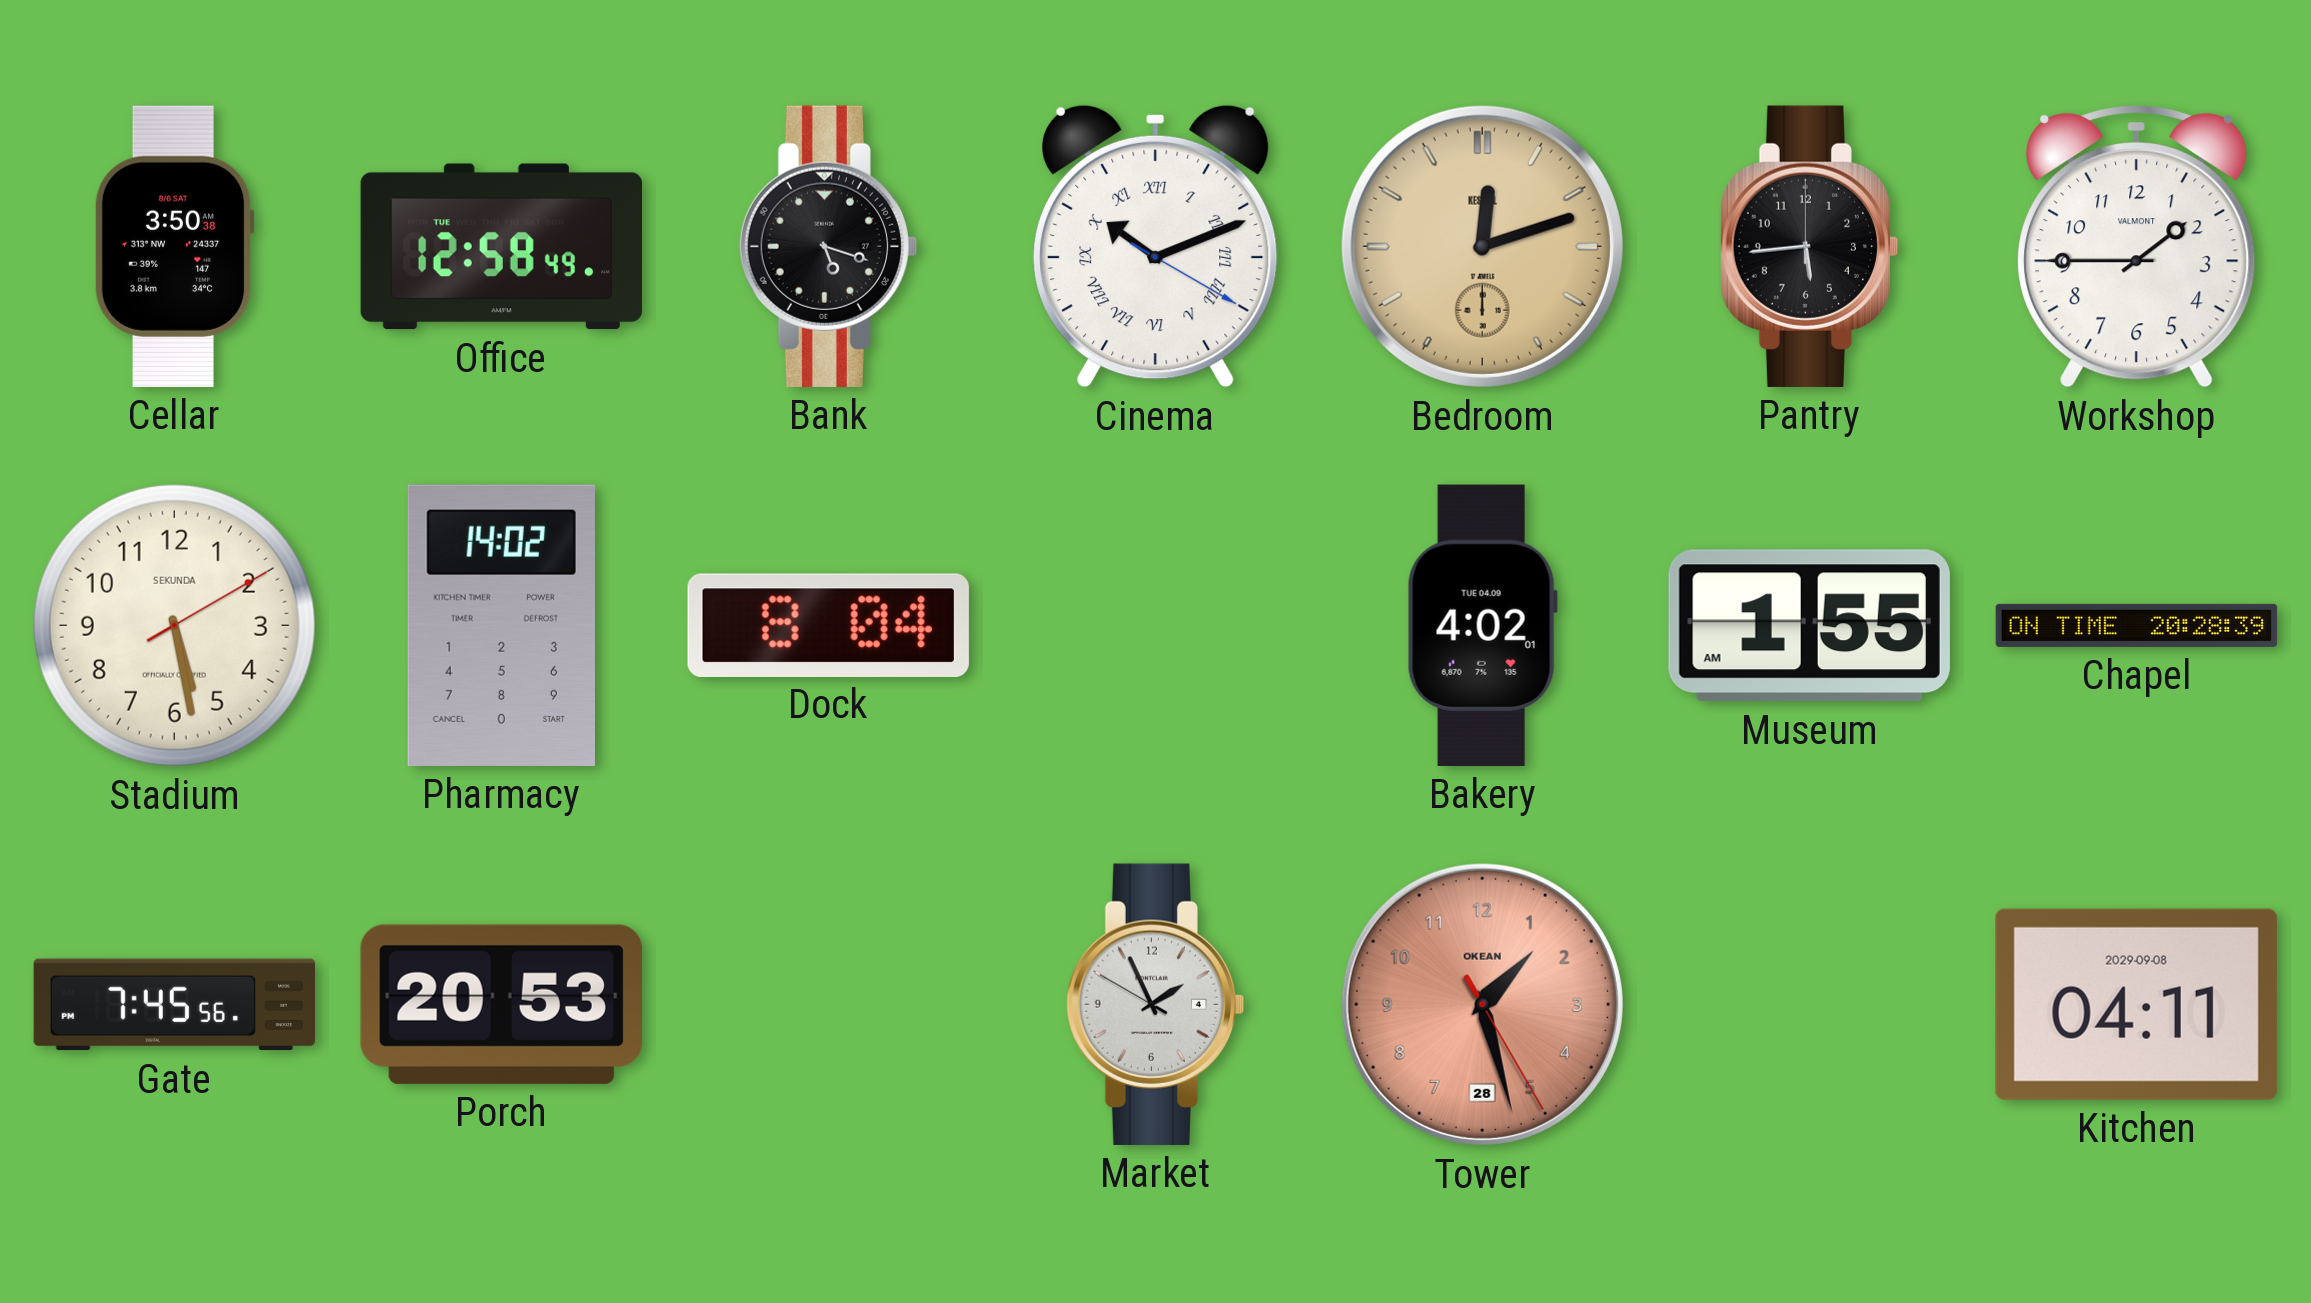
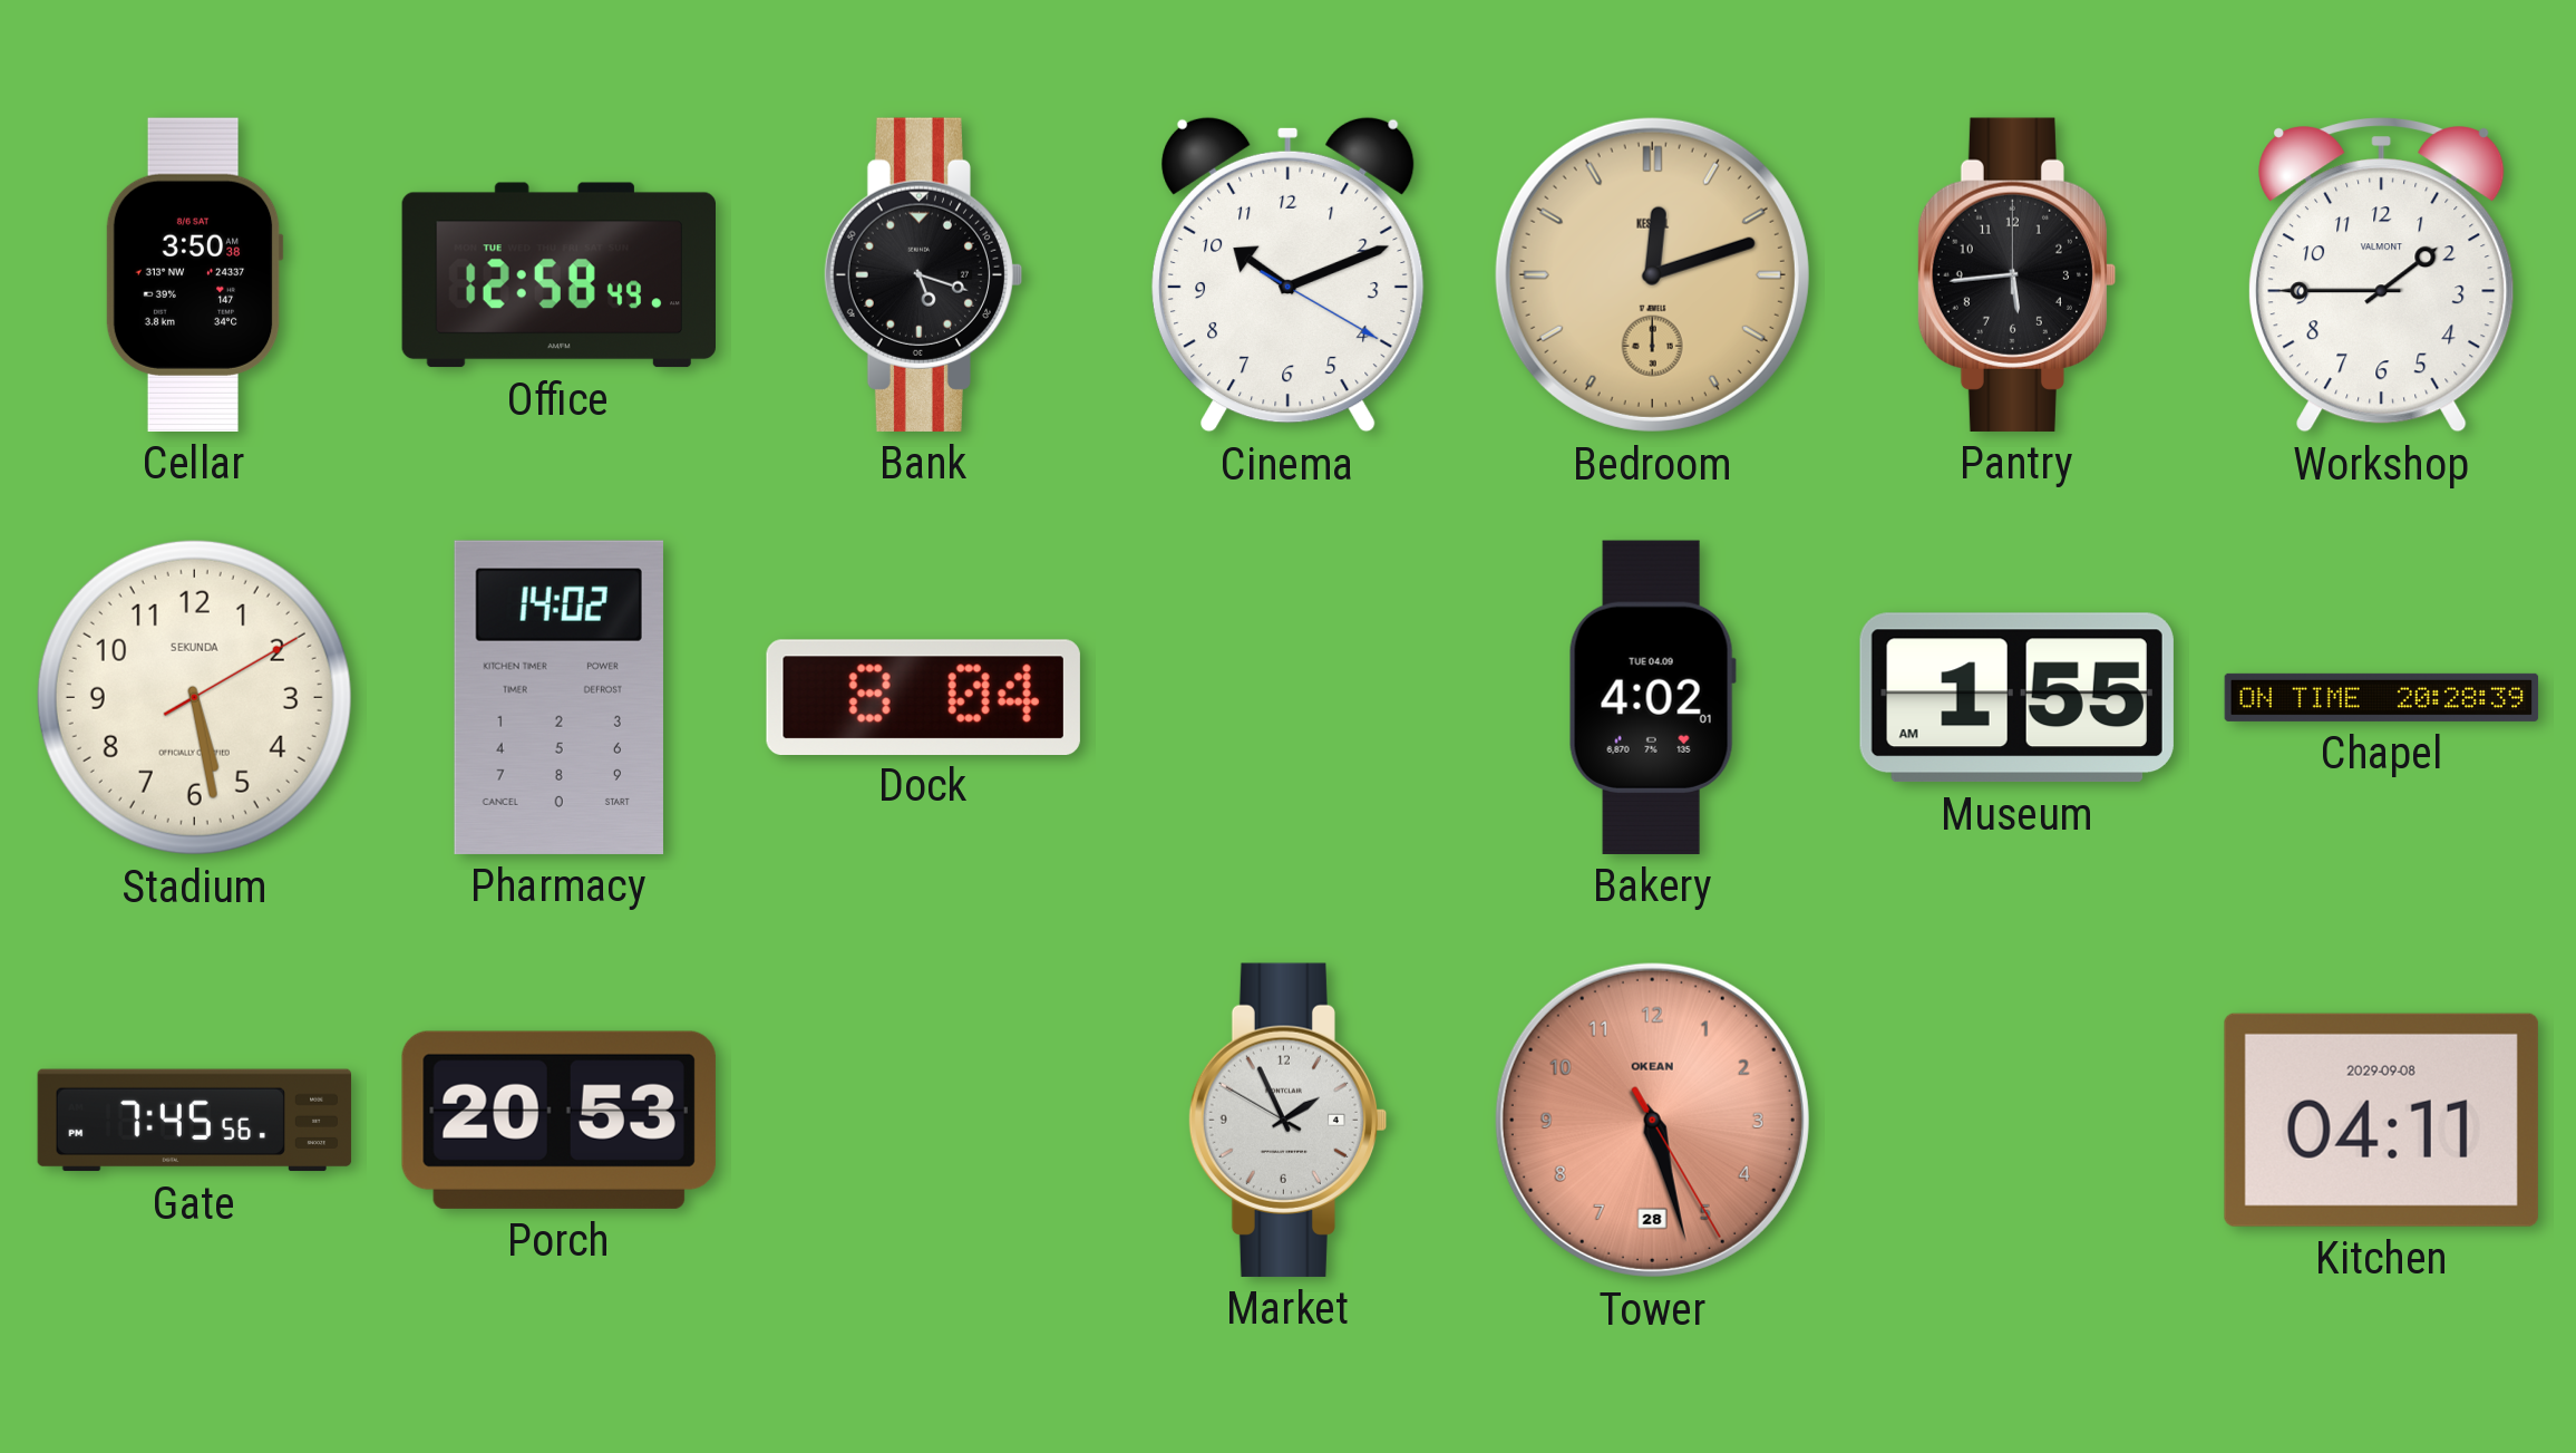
Cinema numerals: Roman -> Arabic
Tower: 1:27 -> 5:27
